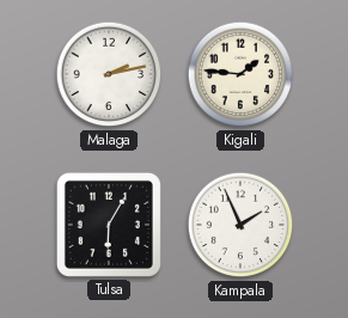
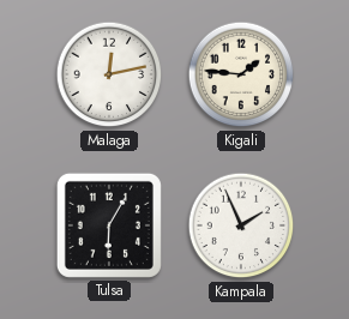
Malaga: 2:13 -> 12:13
